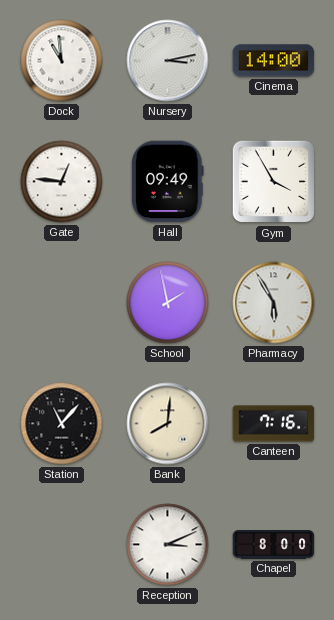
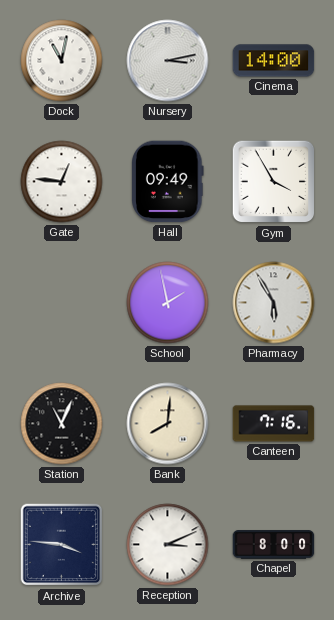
Dock: 10:59 -> 11:02
Station: 11:07 -> 11:04
Archive: none -> 3:46
